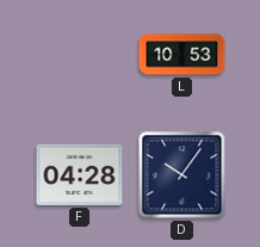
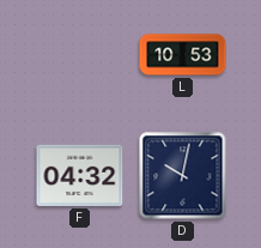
F: 04:28 -> 04:32
D: 10:06 -> 10:02
